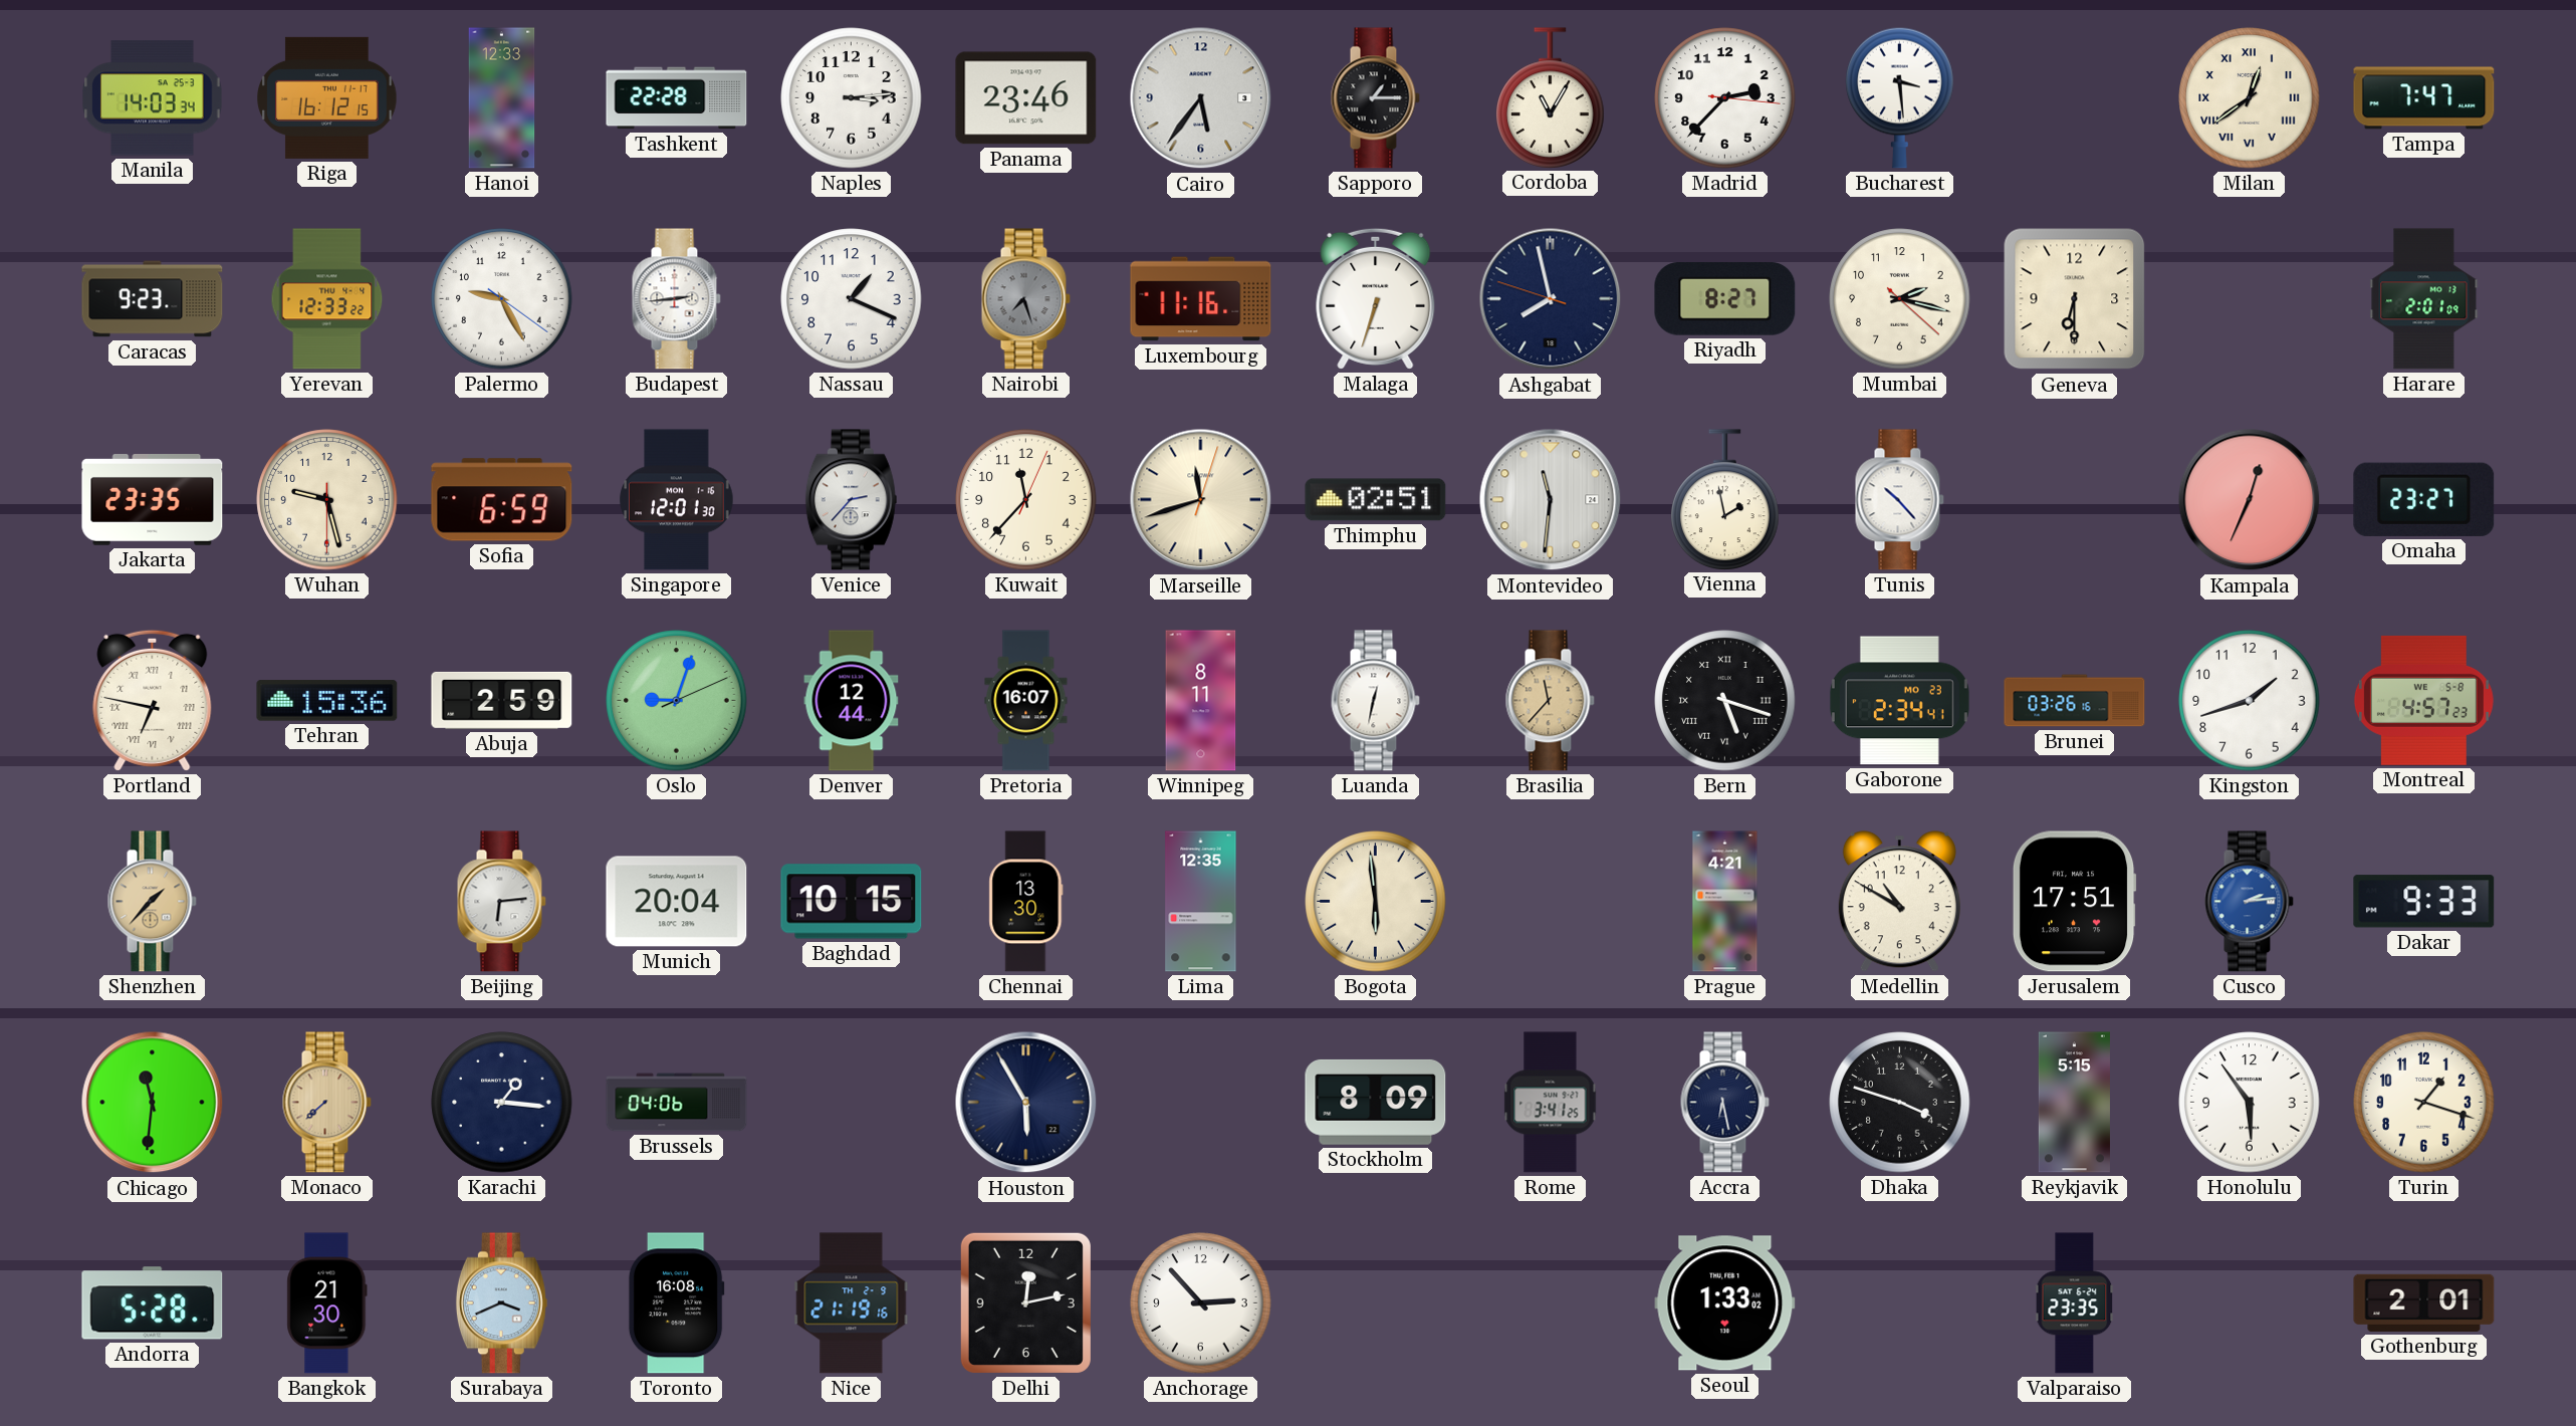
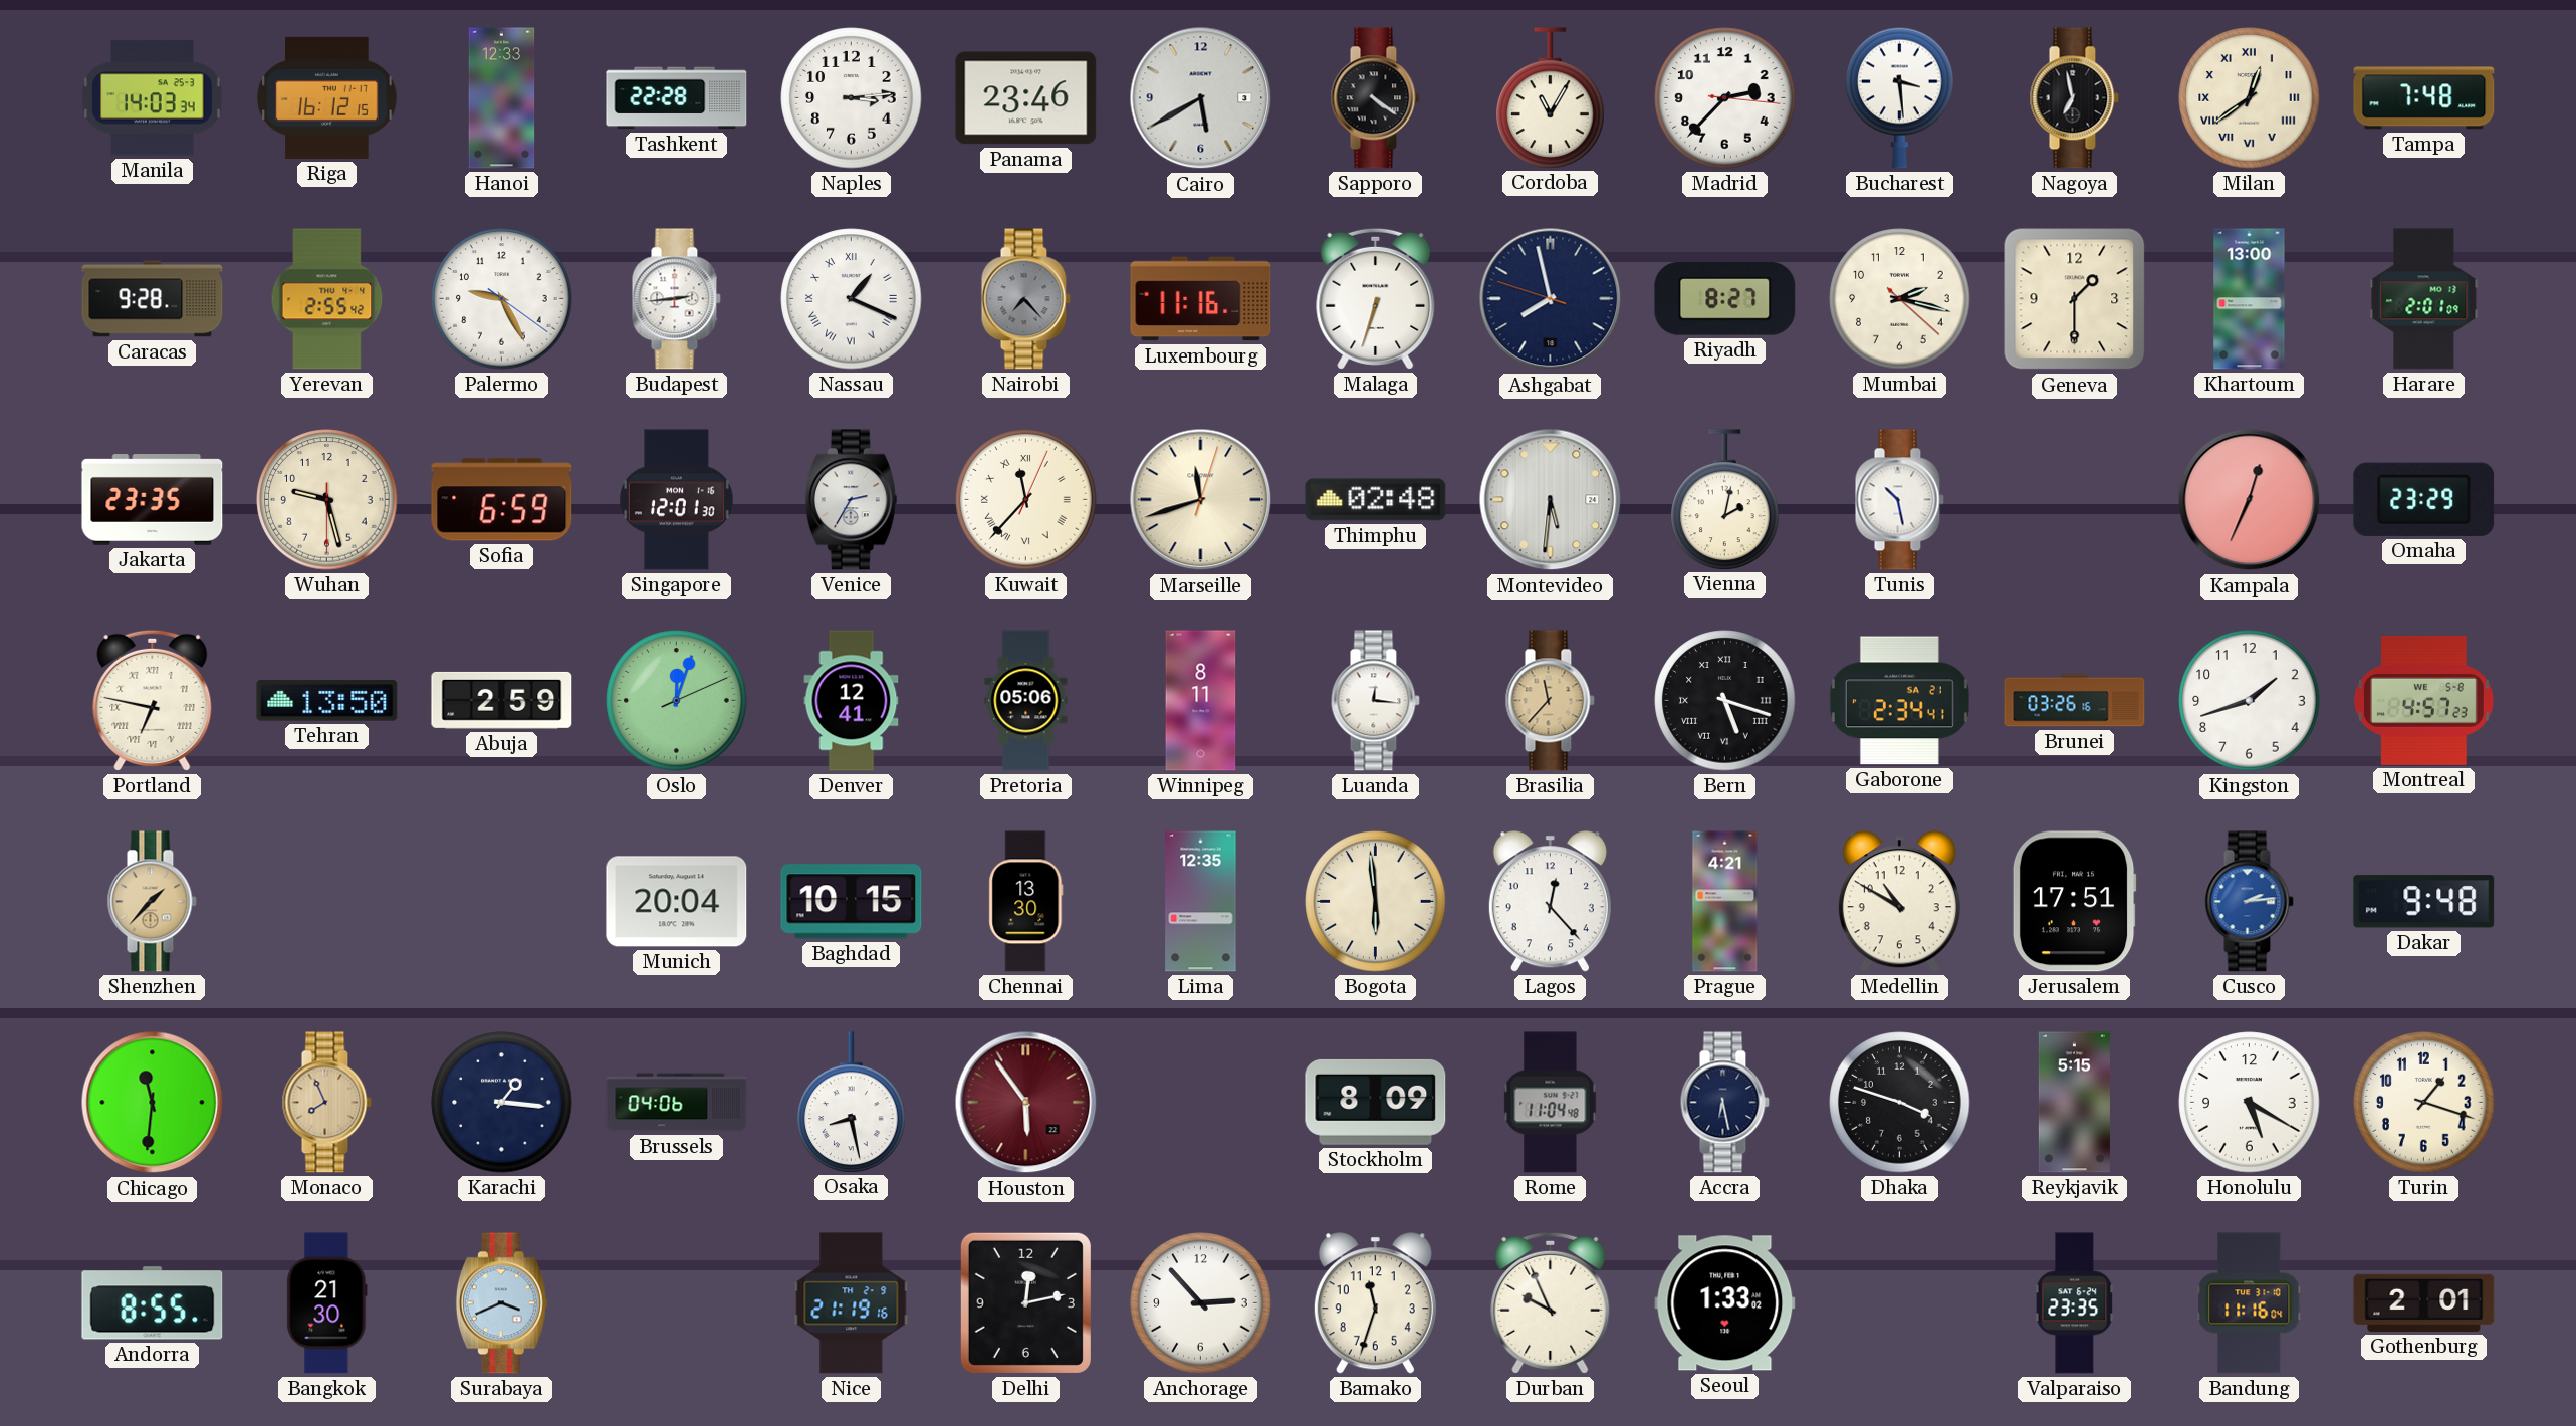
Cairo: 5:36 -> 5:40
Sapporo: 1:15 -> 4:21
Nagoya: none -> 6:58
Tampa: 7:47 -> 7:48
Caracas: 9:23 -> 9:28
Yerevan: 12:33 -> 2:55
Nassau numerals: Arabic -> Roman
Nairobi: 7:27 -> 7:23
Geneva: 6:30 -> 1:30
Khartoum: none -> 13:00
Venice: 2:37 -> 2:35
Kuwait numerals: Arabic -> Roman
Thimphu: 02:51 -> 02:48
Montevideo: 11:31 -> 5:31
Vienna: 1:58 -> 2:02
Tunis: 10:23 -> 10:28
Omaha: 23:27 -> 23:29
Tehran: 15:36 -> 13:50
Oslo: 9:03 -> 12:03
Denver: 12:44 -> 12:41
Pretoria: 16:07 -> 05:06
Luanda: 12:32 -> 12:16
Gaborone date: MO 23 -> SA 21
Beijing: 6:14 -> none
Lagos: none -> 12:23
Dakar: 9:33 -> 9:48
Monaco: 7:38 -> 7:56
Osaka: none -> 8:28
Houston: 5:55 -> 5:54
Houston dial: navy -> burgundy
Rome: 3:41 -> 11:04
Honolulu: 5:54 -> 5:20
Andorra: 5:28 -> 8:55
Toronto: 16:08 -> none
Bamako: none -> 11:33
Durban: none -> 9:56
Bandung: none -> 11:16
